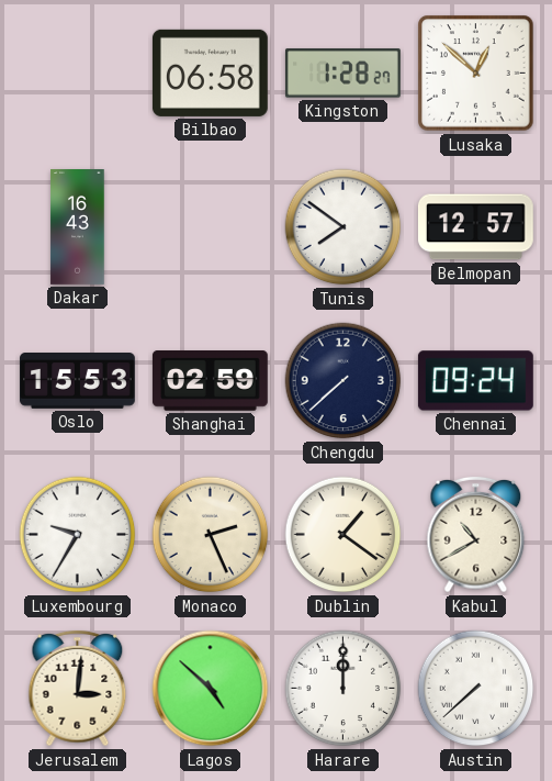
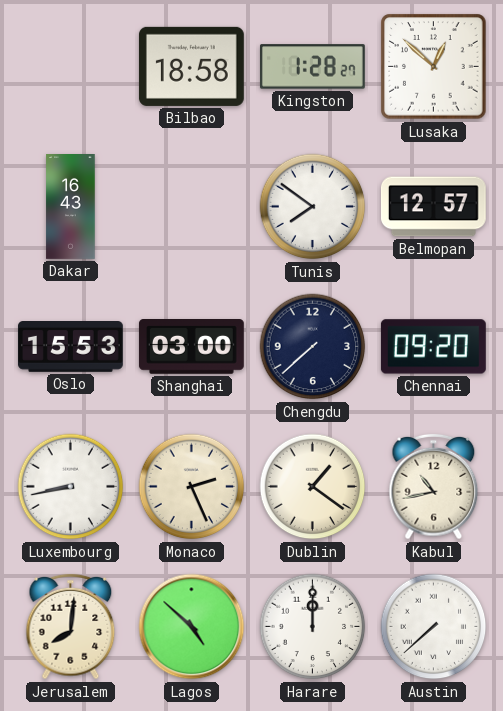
Bilbao: 06:58 -> 18:58
Shanghai: 02:59 -> 03:00
Chennai: 09:24 -> 09:20
Luxembourg: 9:35 -> 8:43
Kabul: 10:40 -> 10:43
Jerusalem: 3:01 -> 8:01
